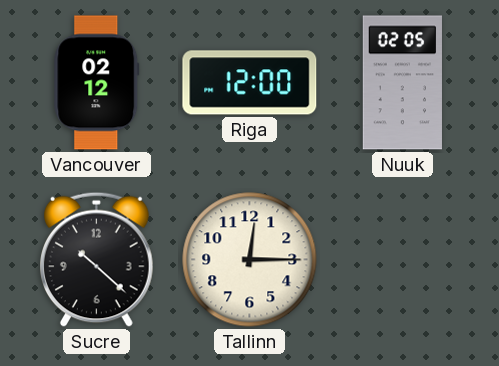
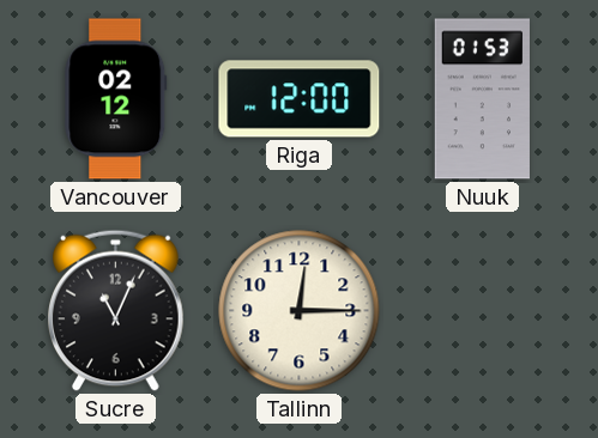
Nuuk: 02:05 -> 01:53
Sucre: 10:22 -> 11:04
